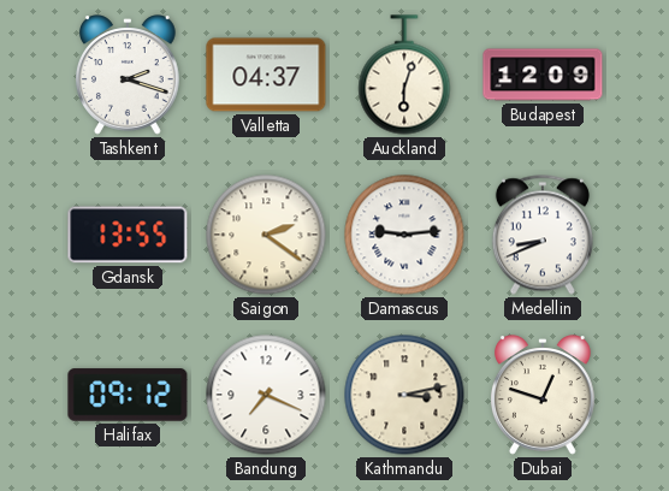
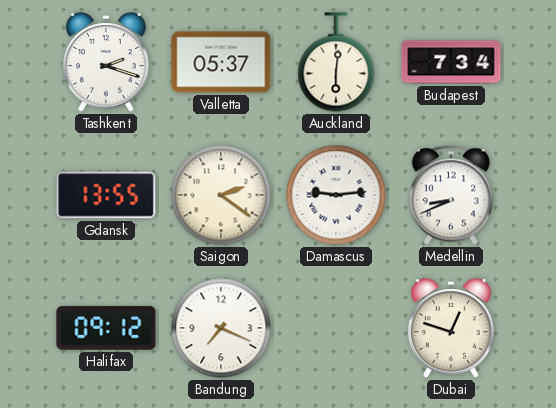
Valletta: 04:37 -> 05:37
Auckland: 6:03 -> 6:01
Budapest: 12:09 -> 7:34
Kathmandu: 3:13 -> none
